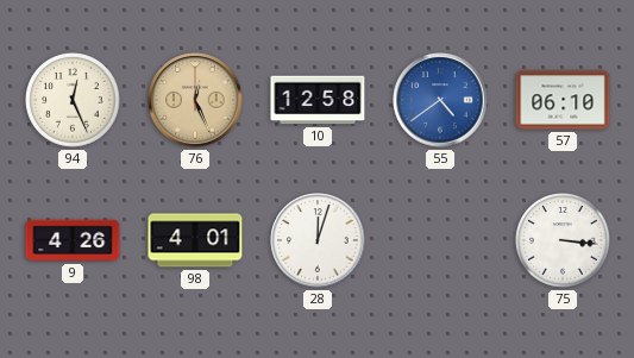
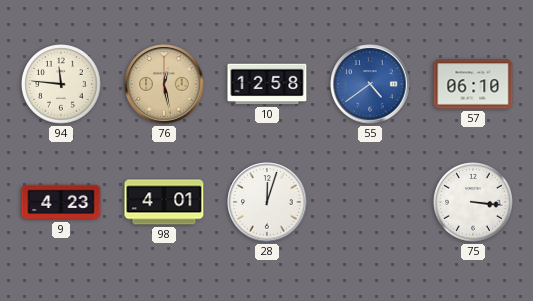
94: 12:26 -> 11:46
76: 12:26 -> 12:28
9: 4:26 -> 4:23
